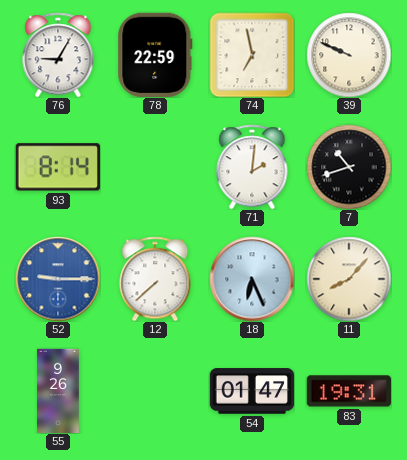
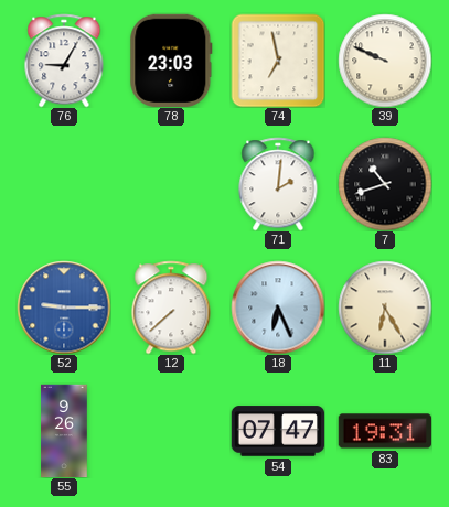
78: 22:59 -> 23:03
93: 8:14 -> none
11: 8:07 -> 6:25
54: 01:47 -> 07:47
